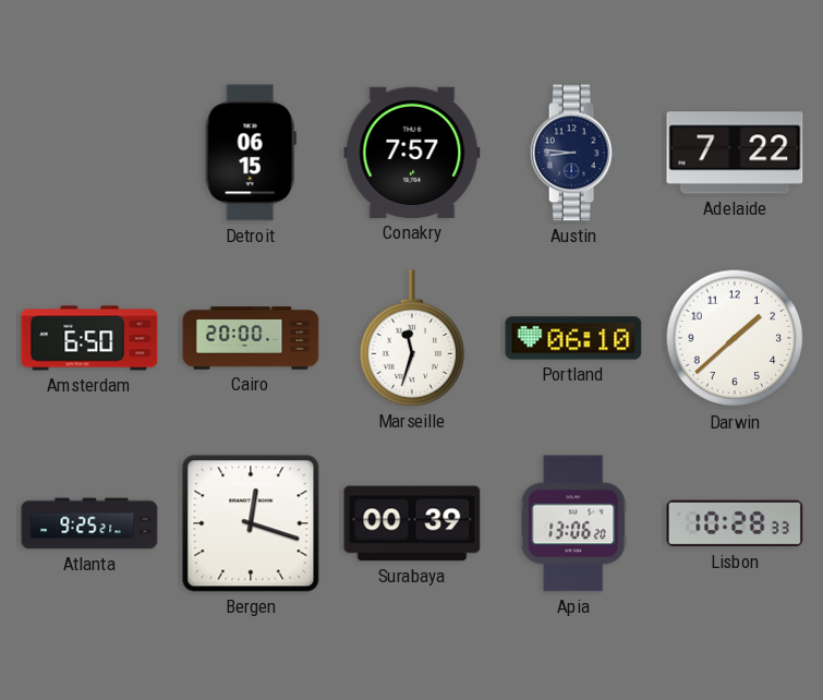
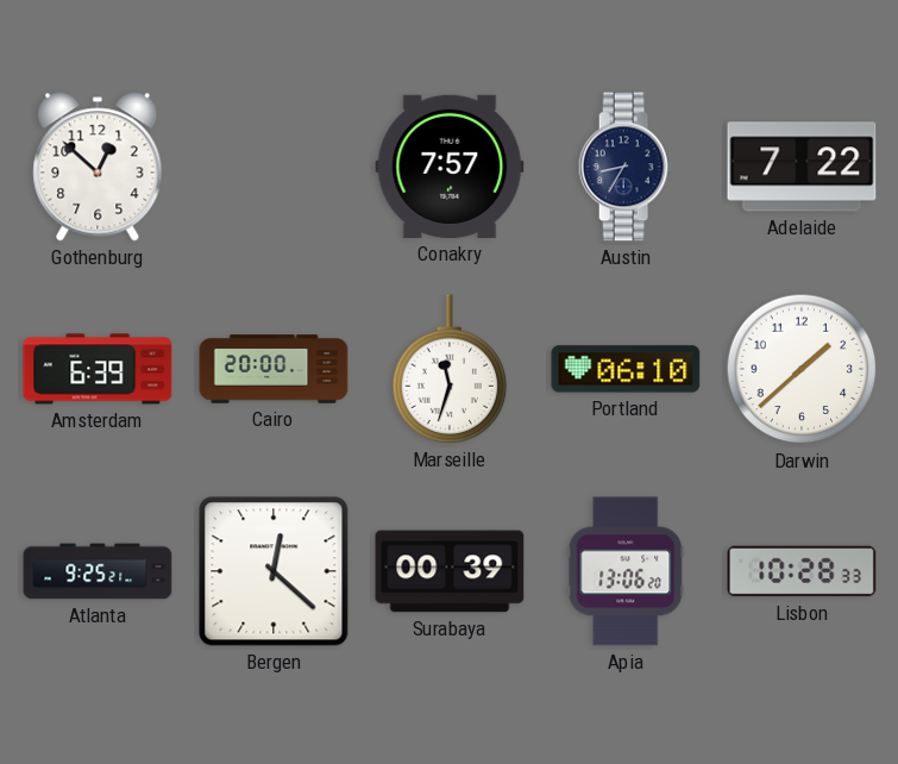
Gothenburg: none -> 12:52
Detroit: 06:15 -> none
Austin: 8:46 -> 8:35
Amsterdam: 6:50 -> 6:39
Bergen: 12:18 -> 12:22
